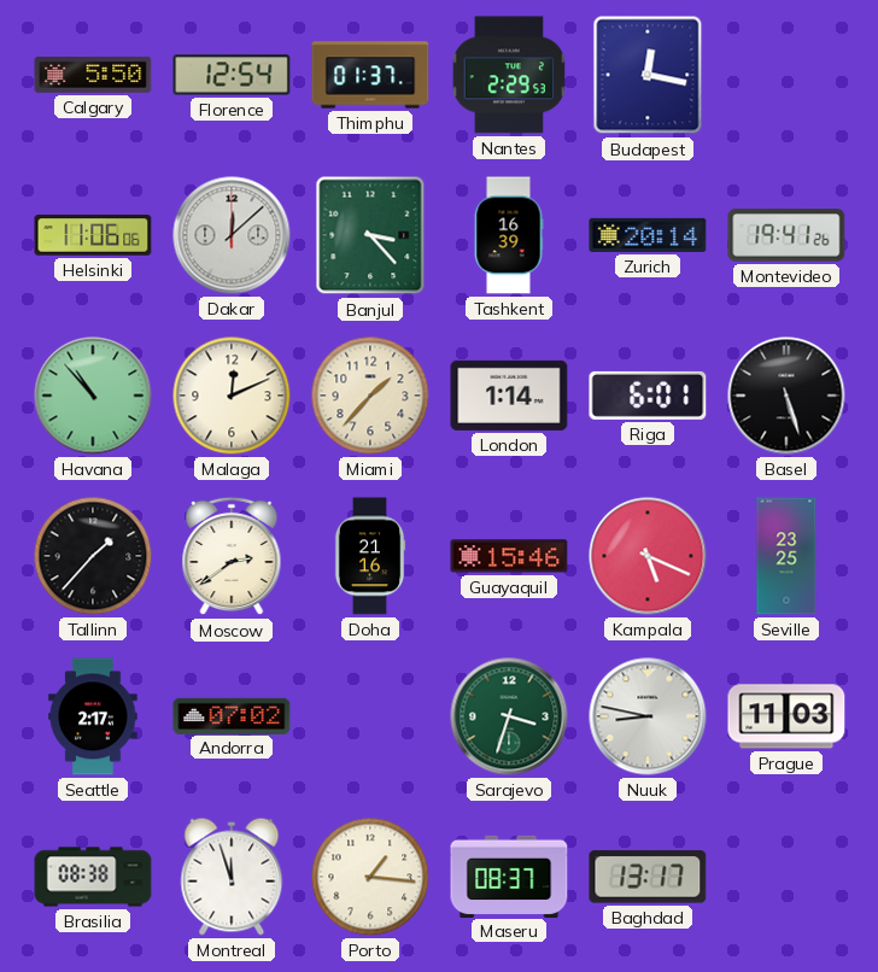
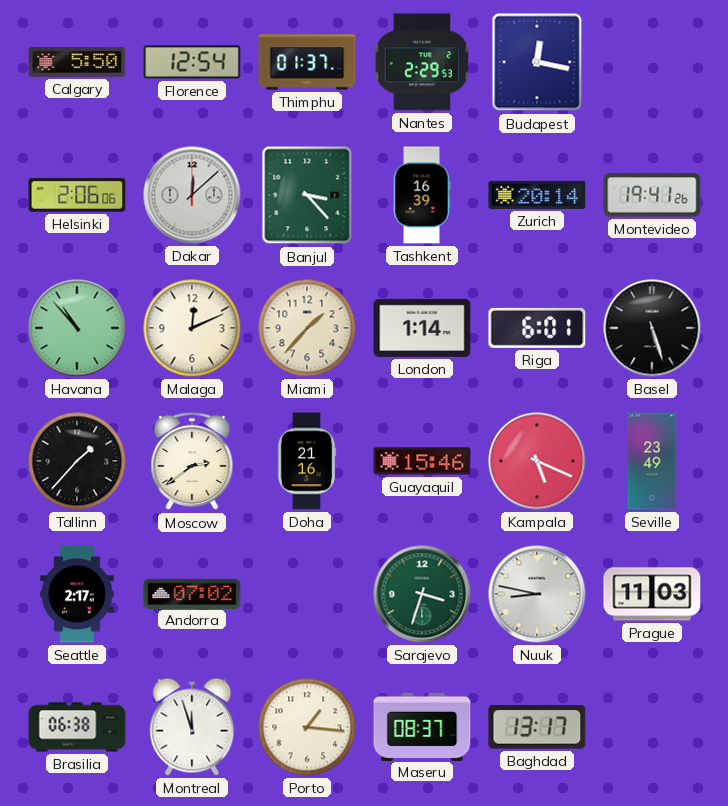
Helsinki: 11:06 -> 2:06
Seville: 23:25 -> 23:49
Brasilia: 08:38 -> 06:38
